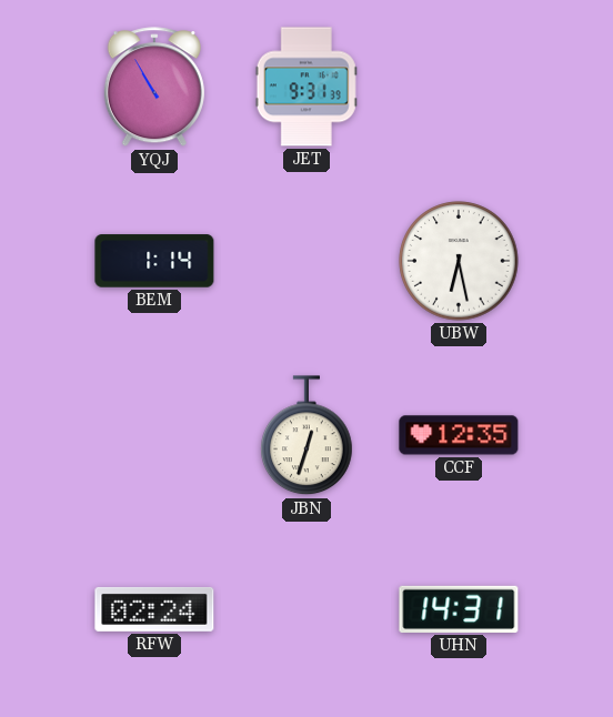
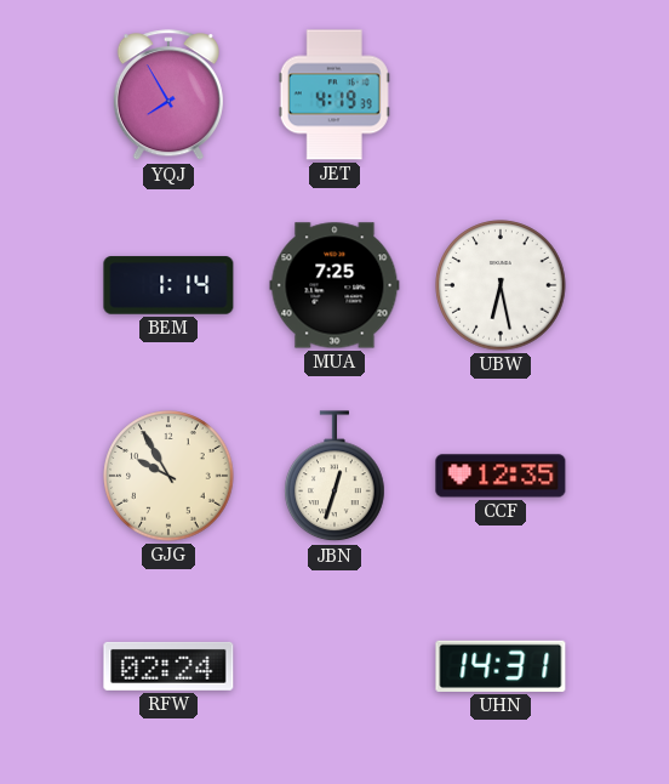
YQJ: 10:55 -> 7:55
JET: 9:31 -> 4:19
MUA: none -> 7:25
GJG: none -> 9:55
